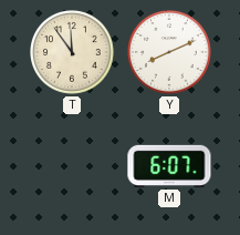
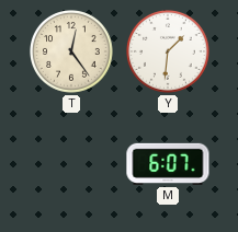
T: 11:54 -> 12:24
Y: 8:11 -> 1:31
